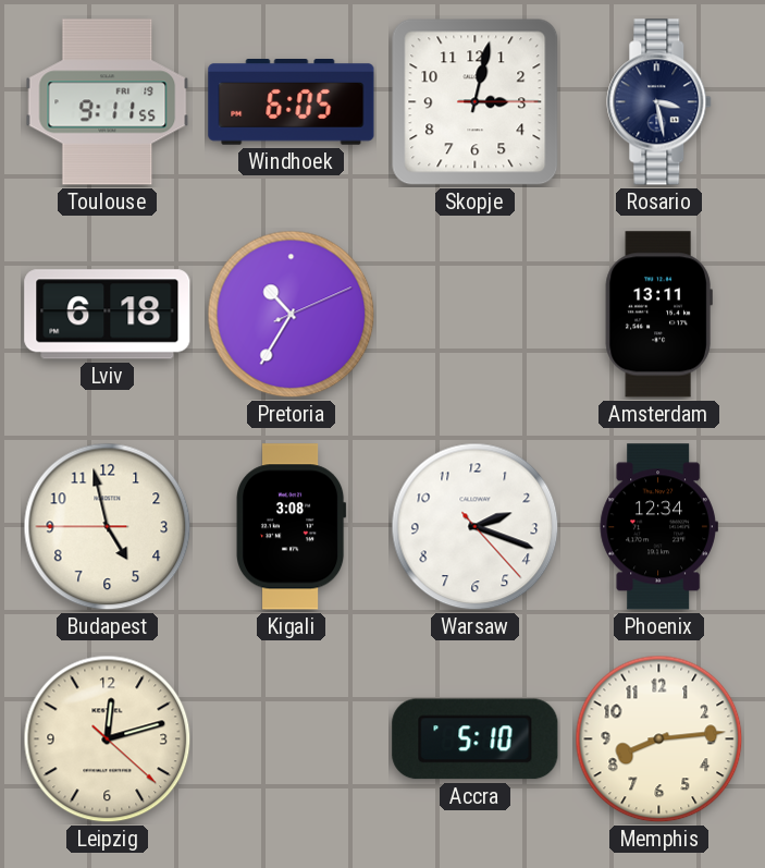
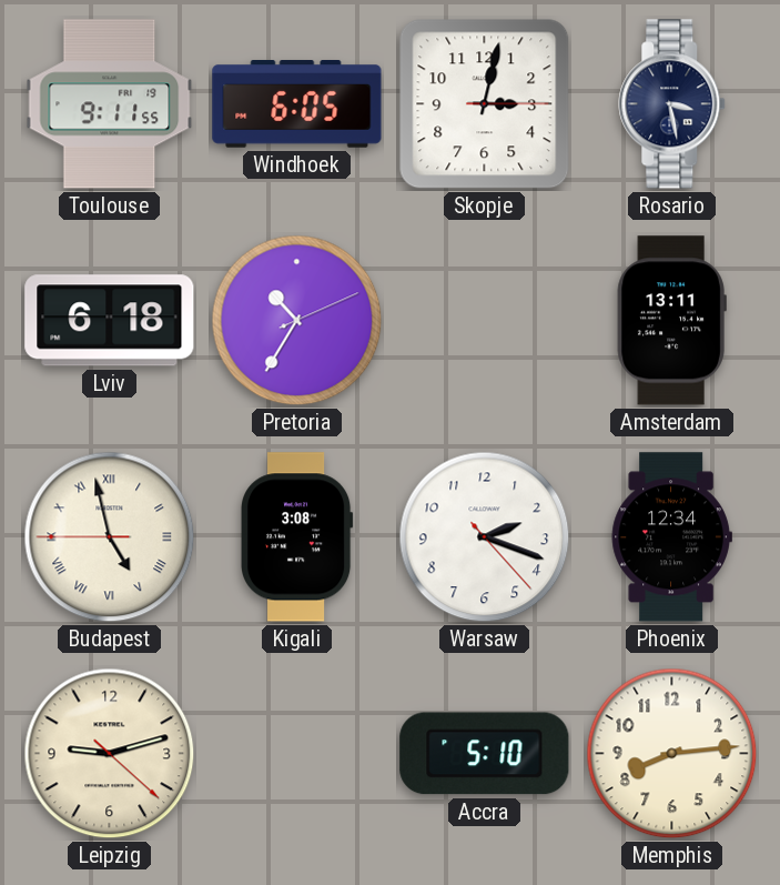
Budapest numerals: Arabic -> Roman
Leipzig: 12:12 -> 9:12
